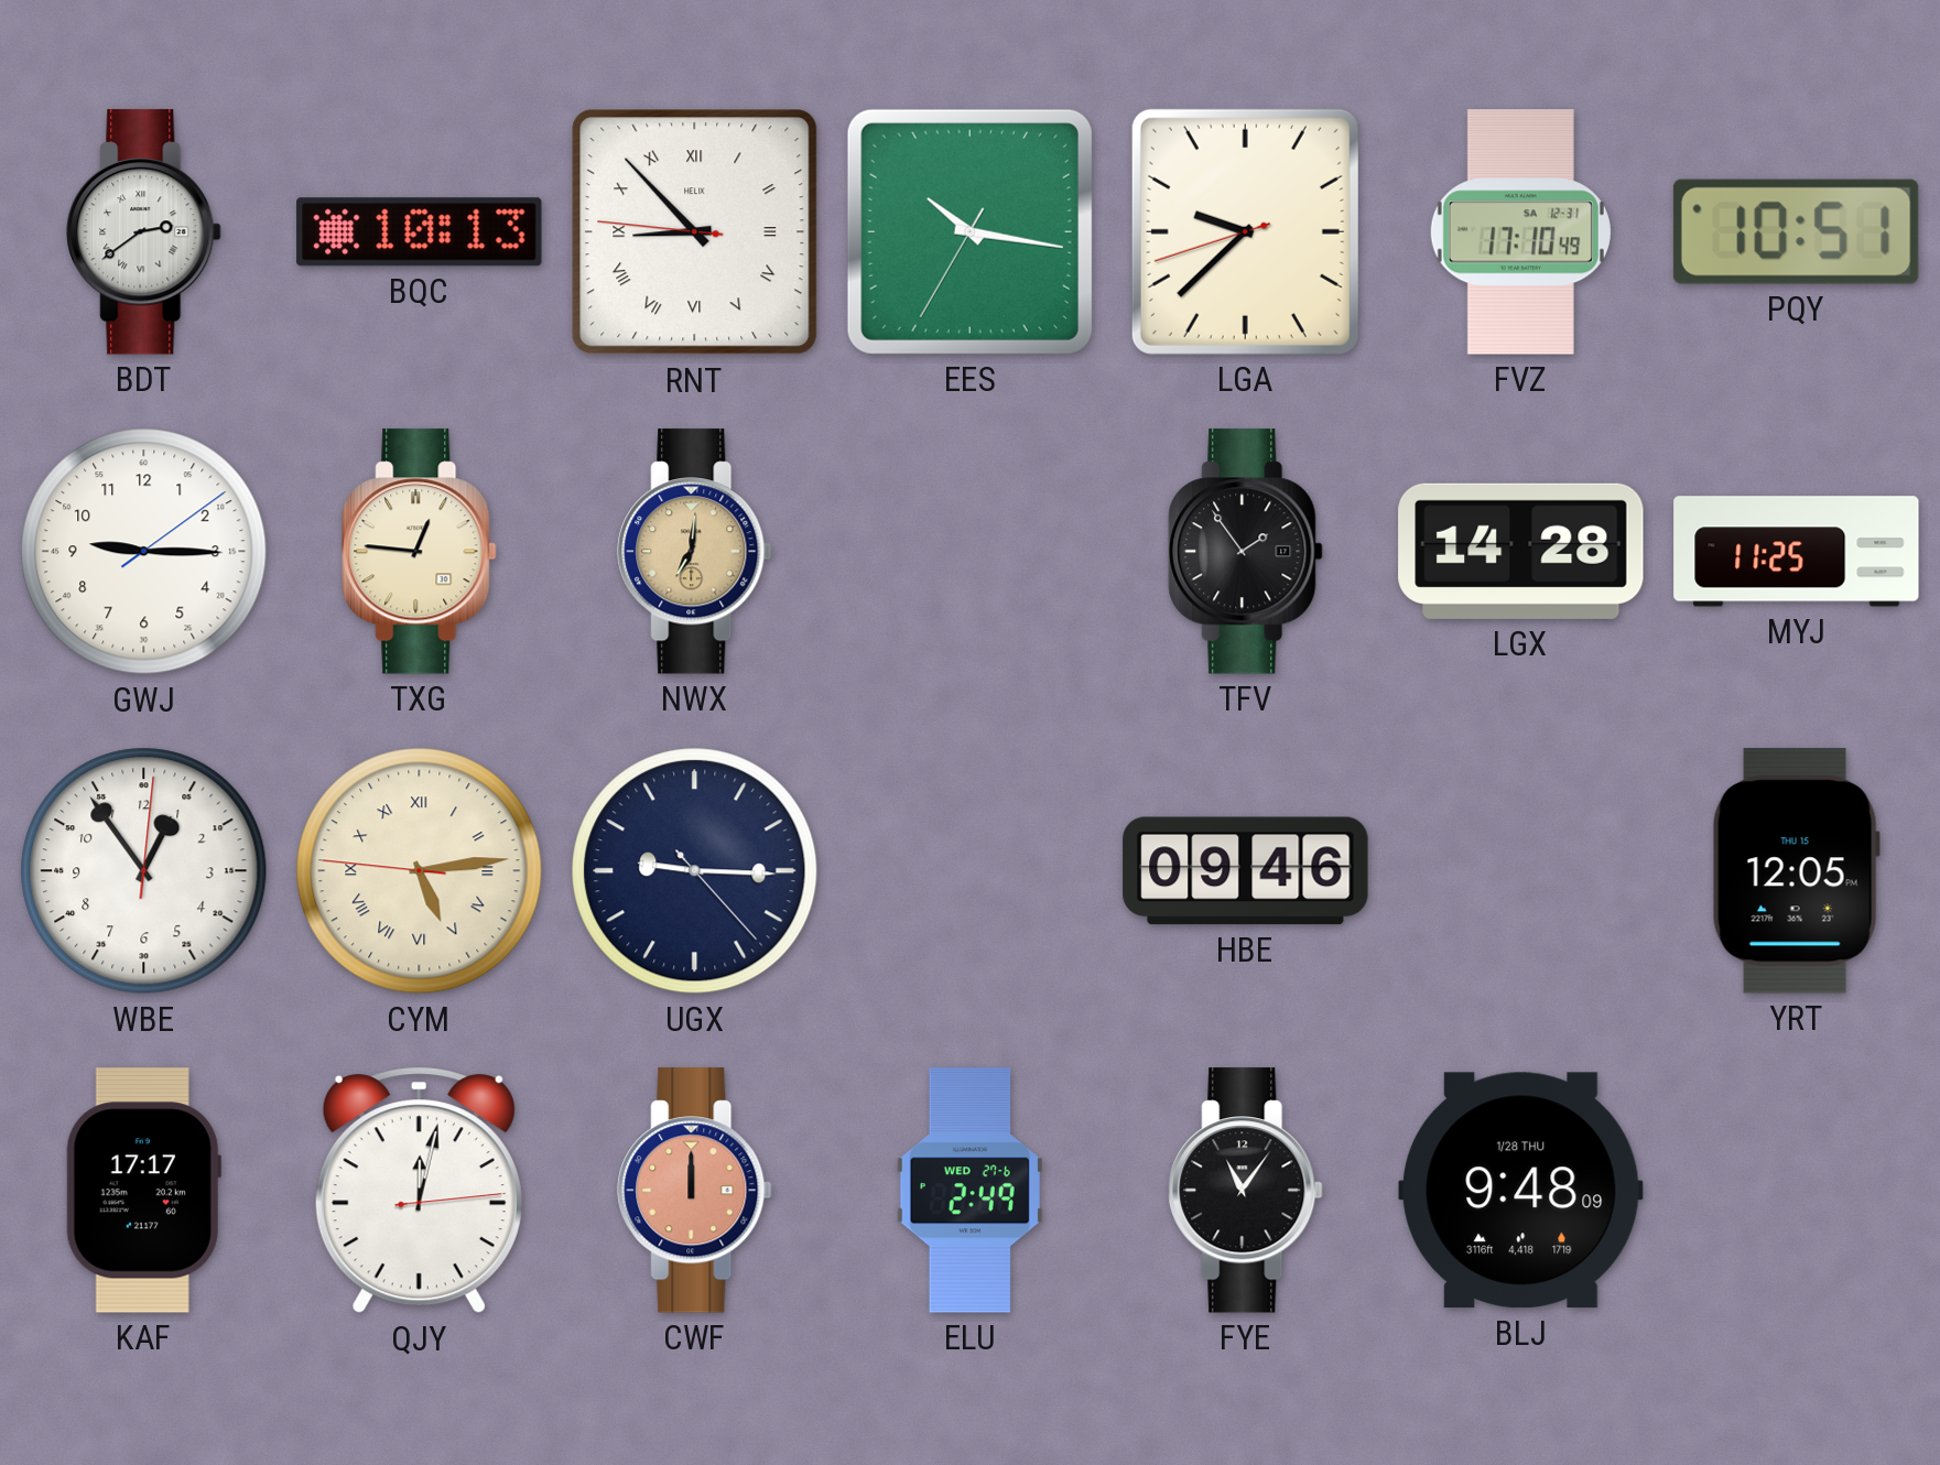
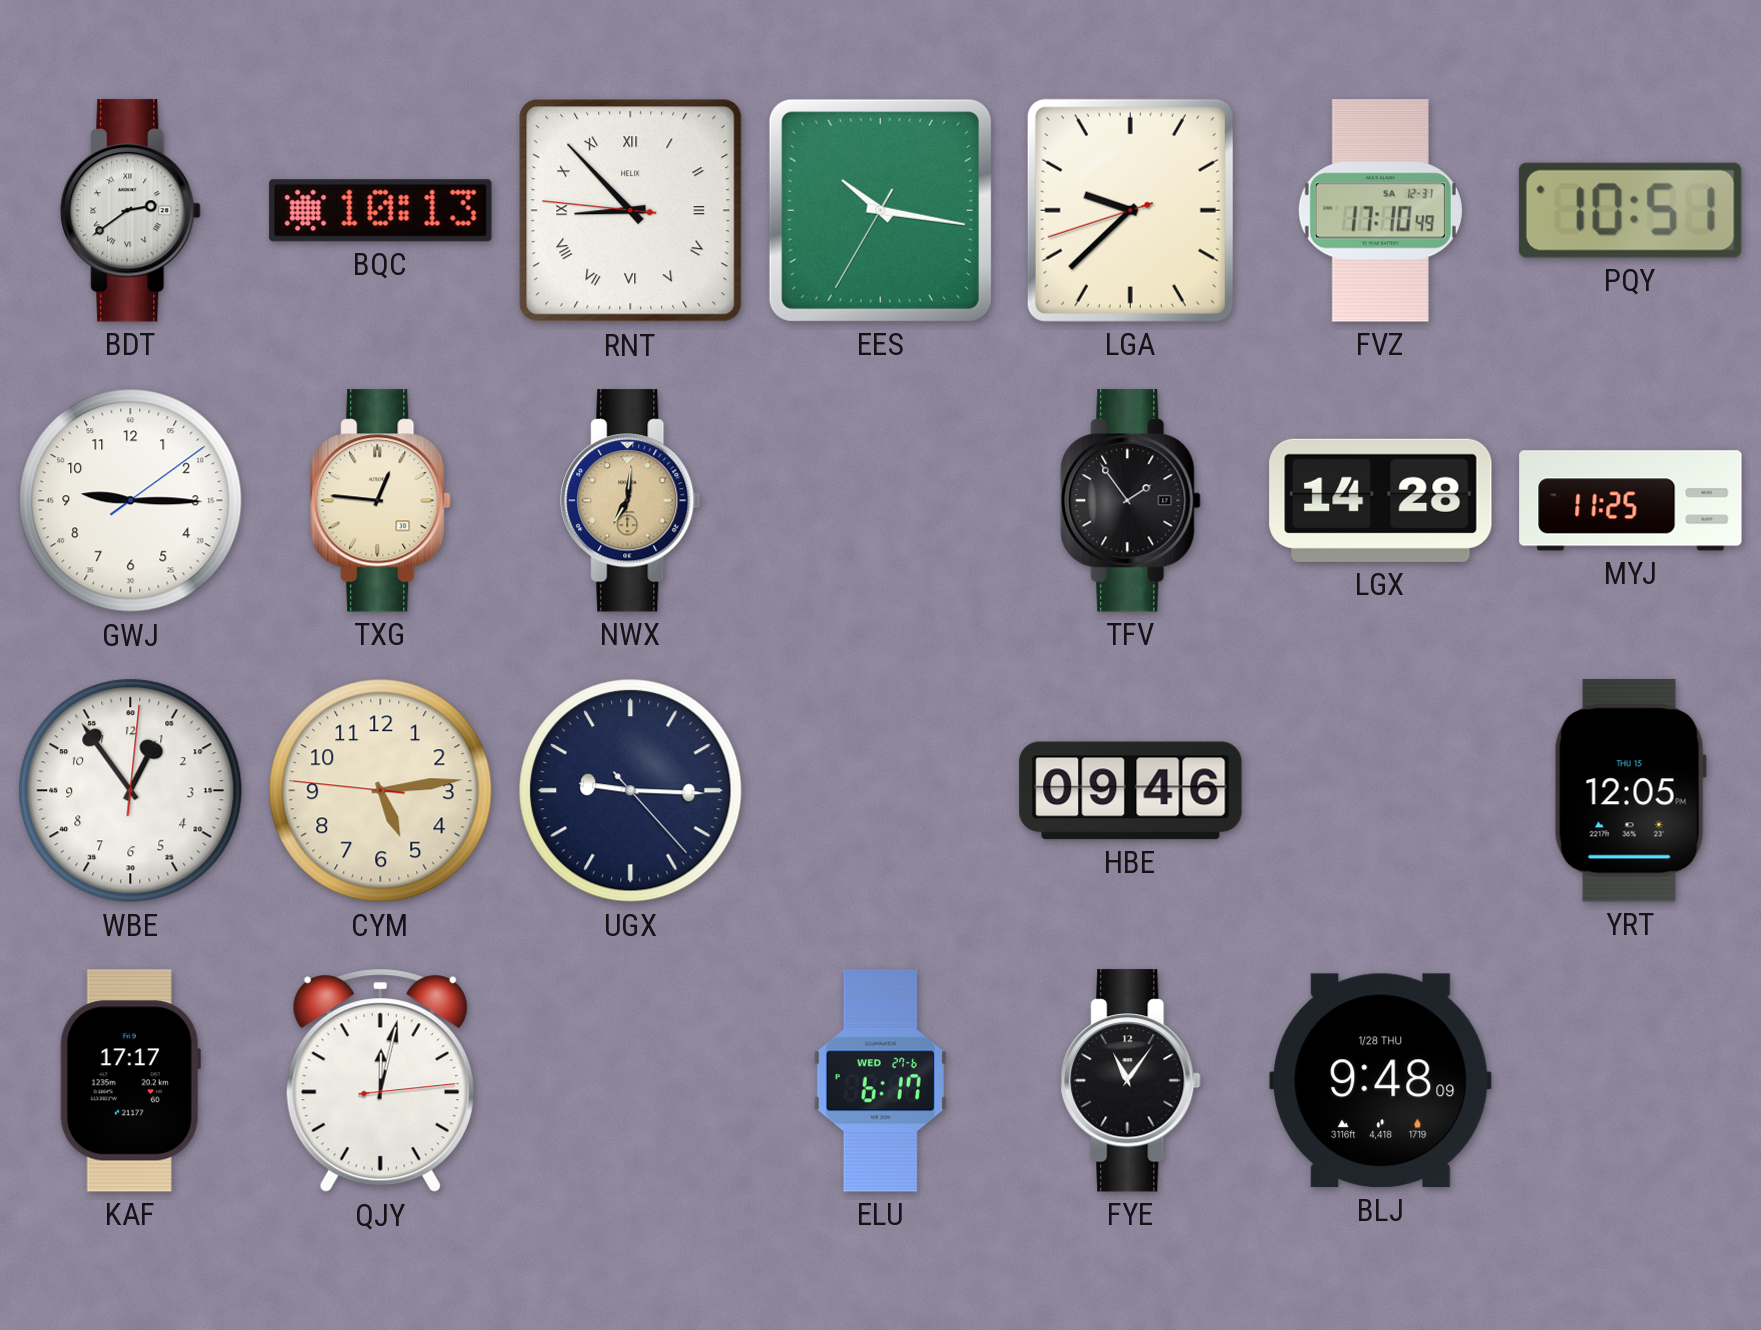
CYM numerals: Roman -> Arabic
CWF: 12:00 -> none
ELU: 2:49 -> 6:17
